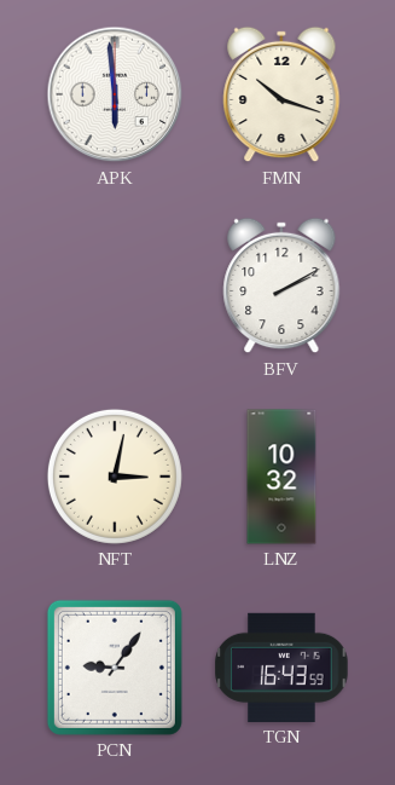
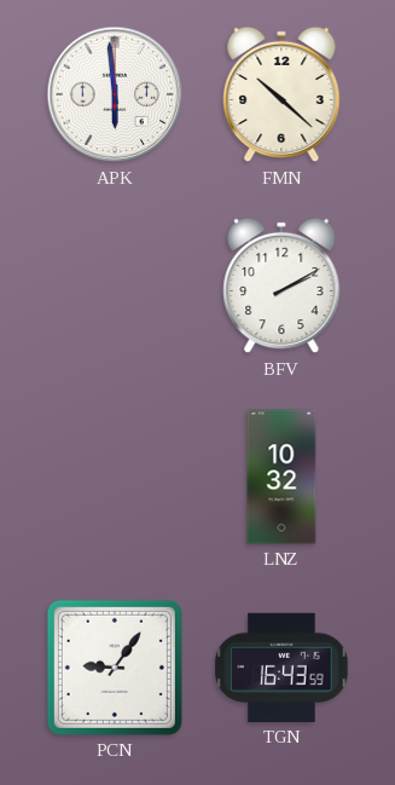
FMN: 10:18 -> 10:22
NFT: 3:02 -> none
